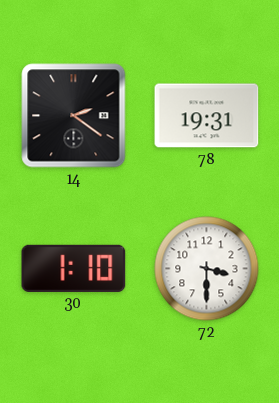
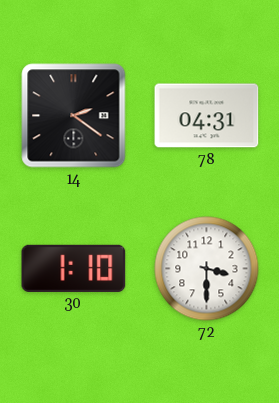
78: 19:31 -> 04:31
